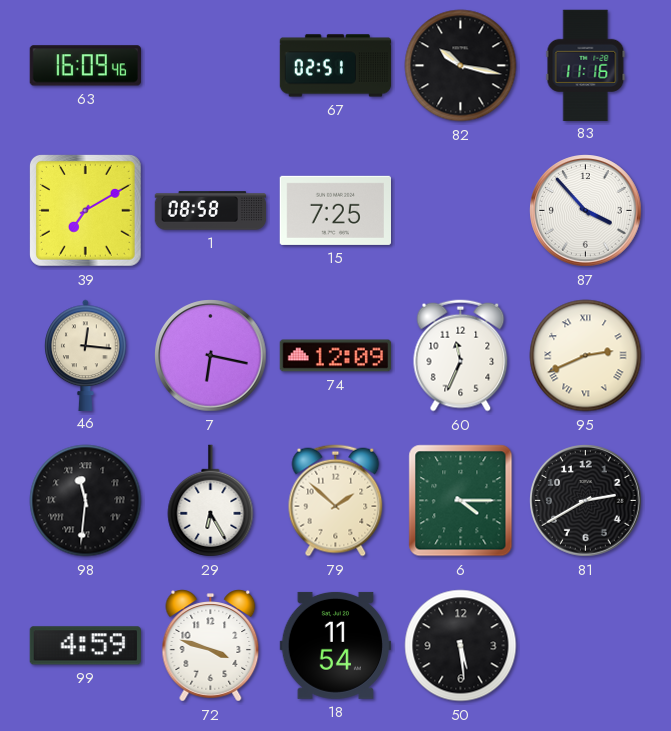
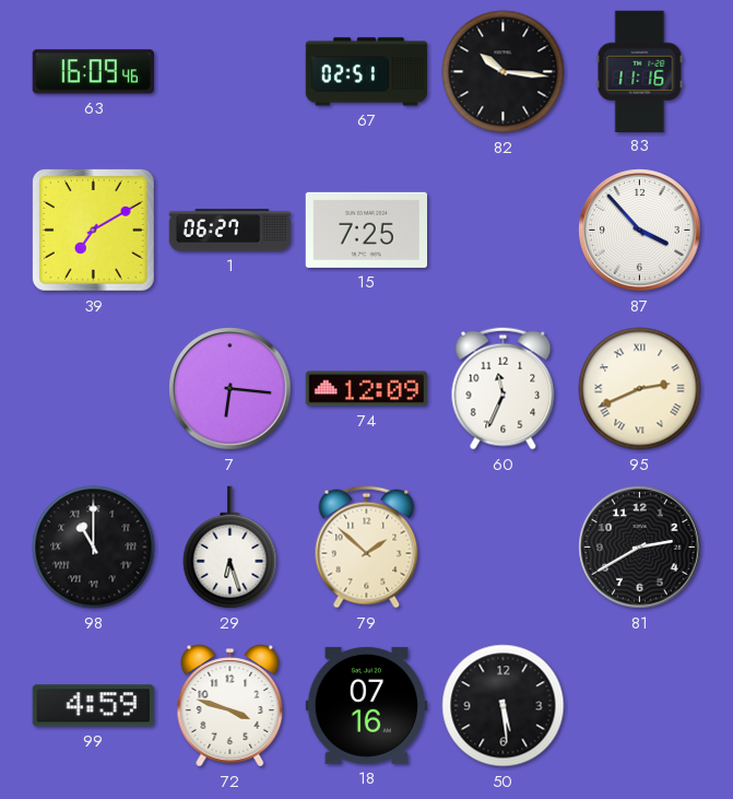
82: 10:17 -> 10:16
1: 08:58 -> 06:27
46: 12:16 -> none
7: 6:17 -> 6:16
98: 11:31 -> 11:00
29: 6:25 -> 6:27
6: 4:15 -> none
18: 11:54 -> 07:16
